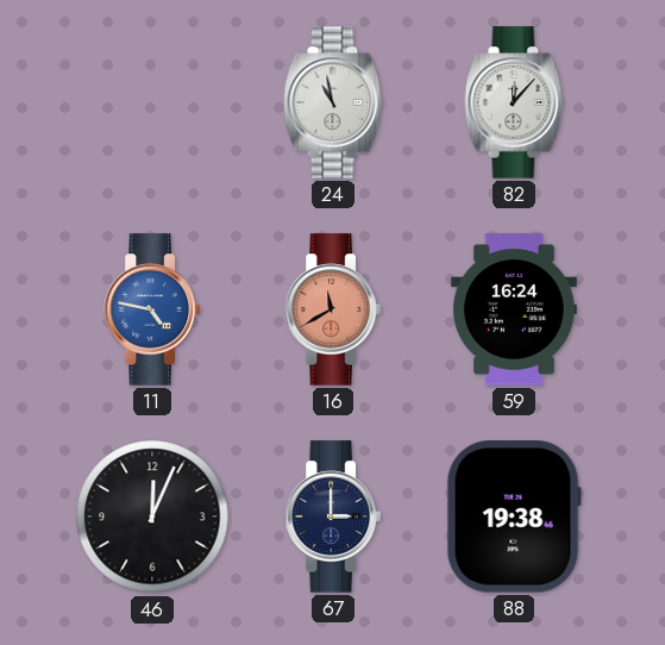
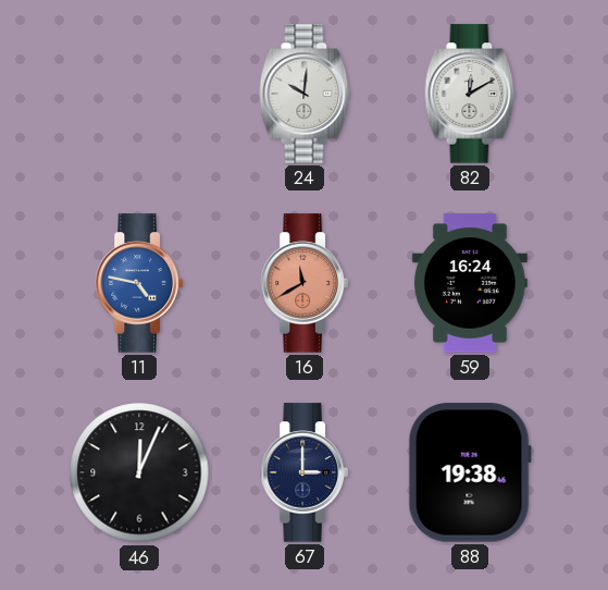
24: 10:58 -> 10:01
82: 12:07 -> 12:10
